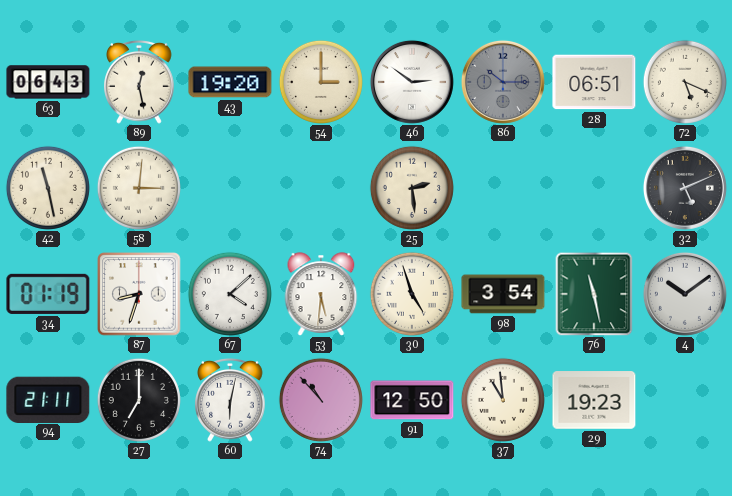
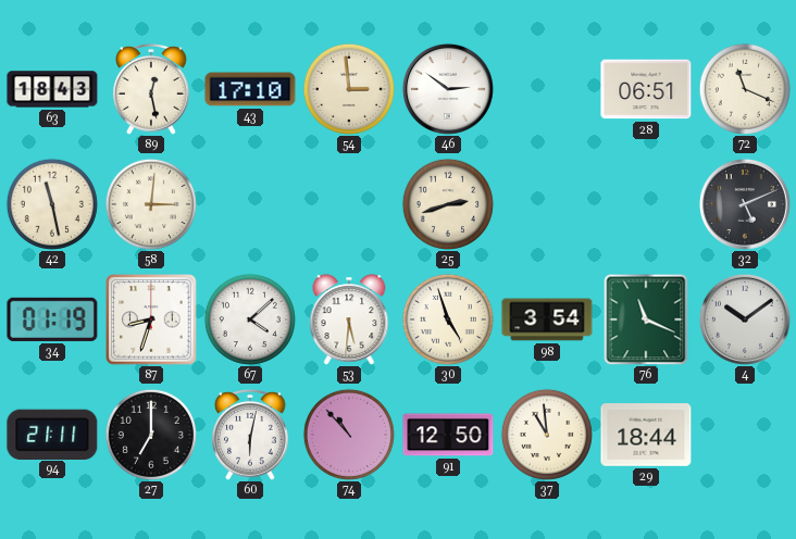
63: 06:43 -> 18:43
43: 19:20 -> 17:10
54: 3:00 -> 2:59
86: 10:15 -> none
72: 5:19 -> 11:19
25: 2:29 -> 2:42
76: 11:28 -> 11:19
29: 19:23 -> 18:44
